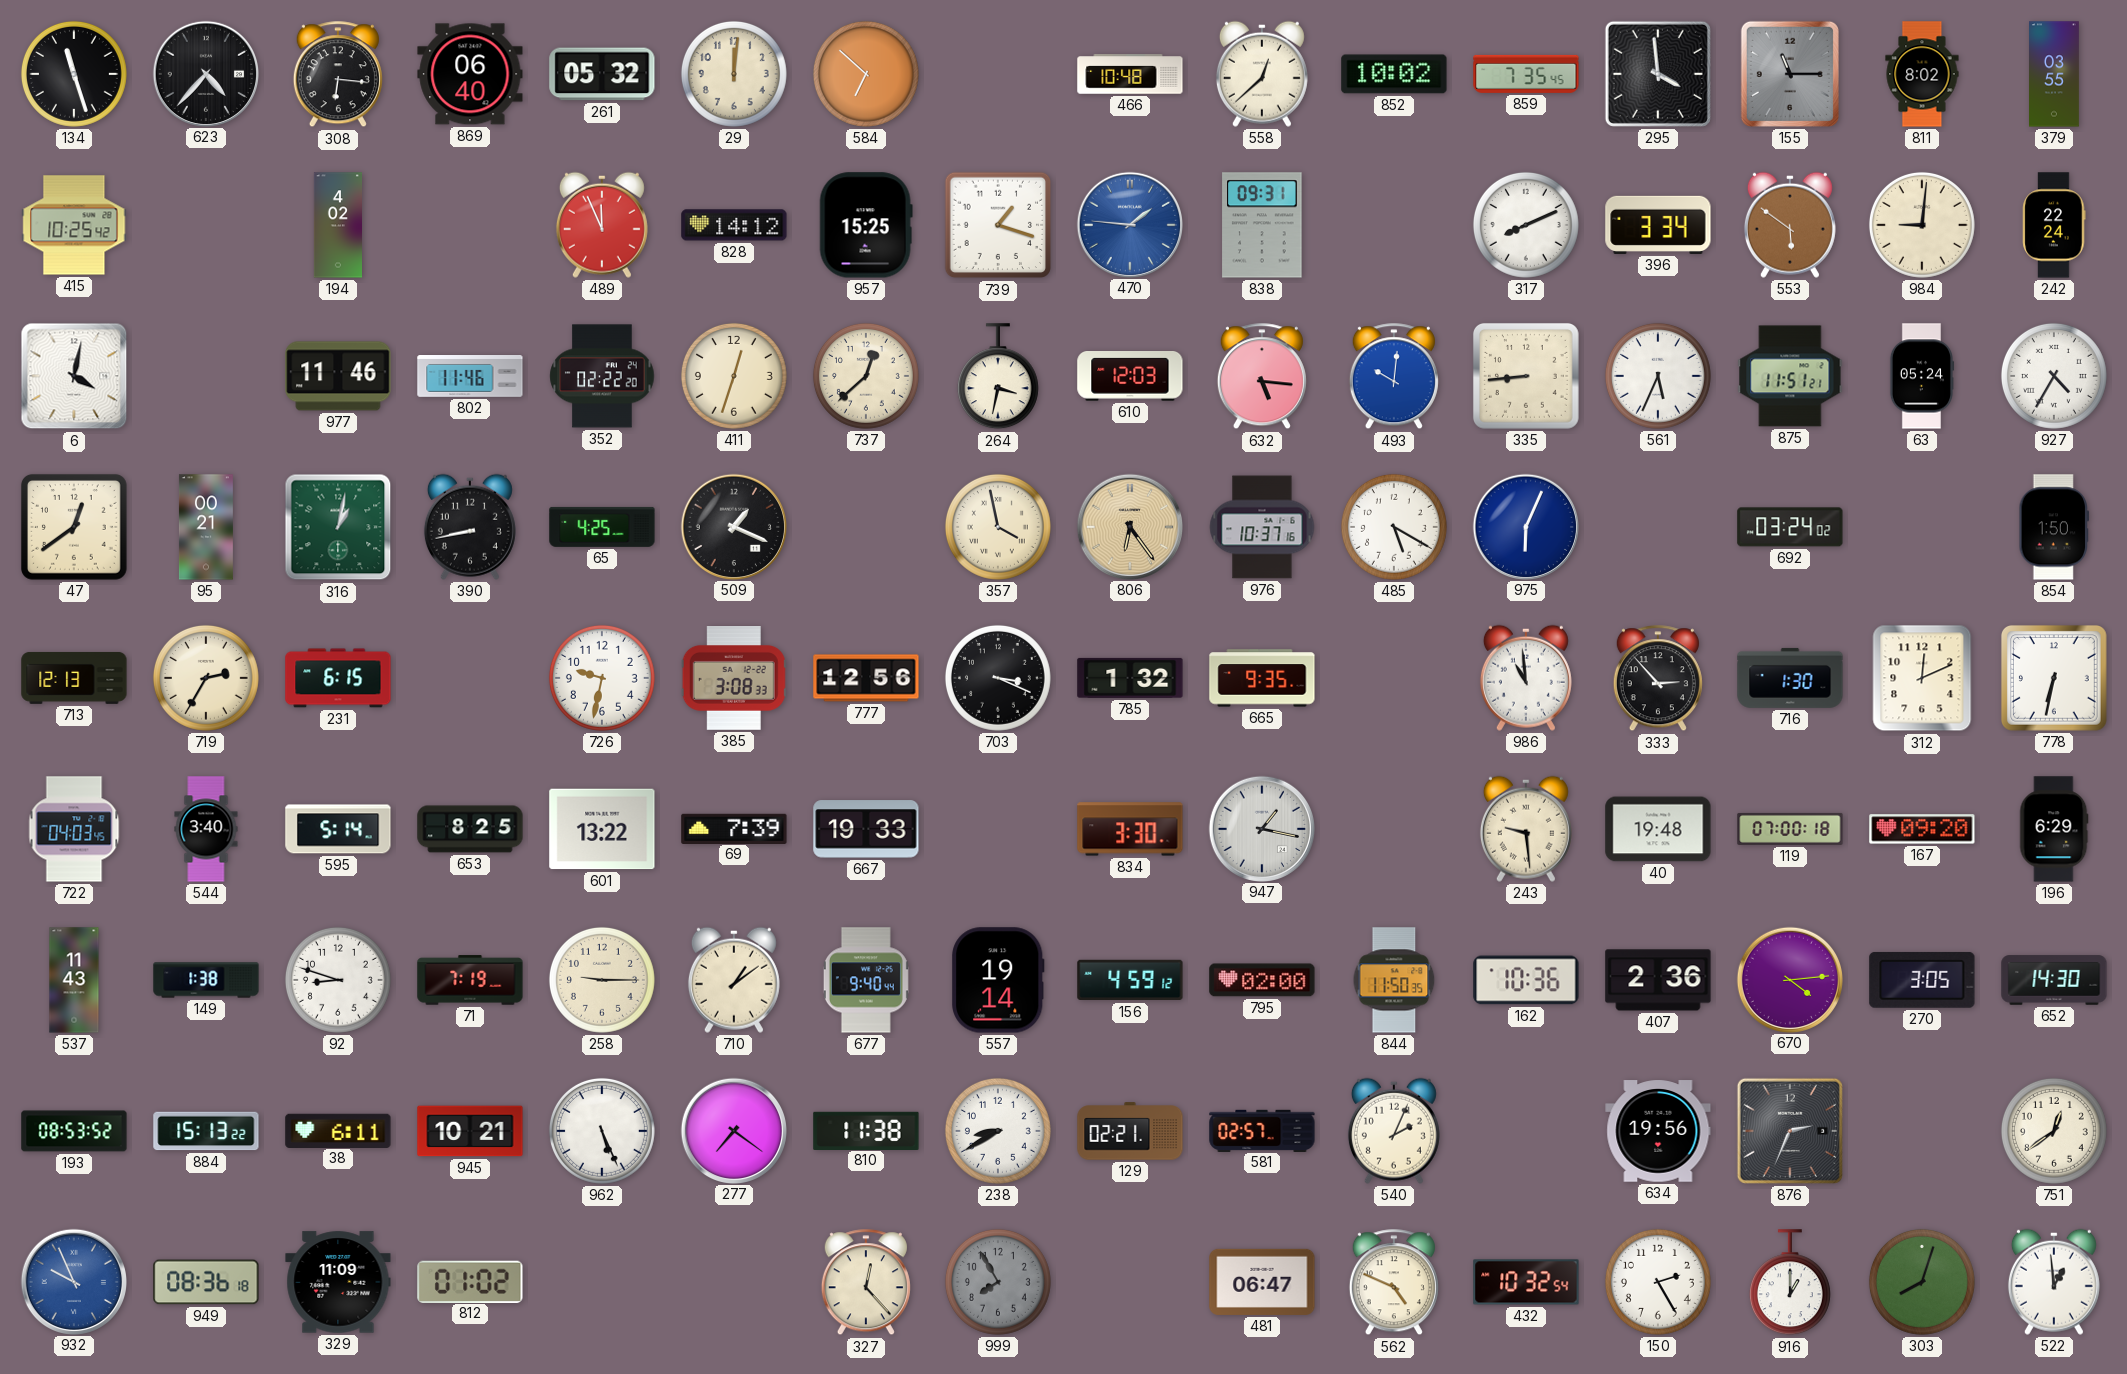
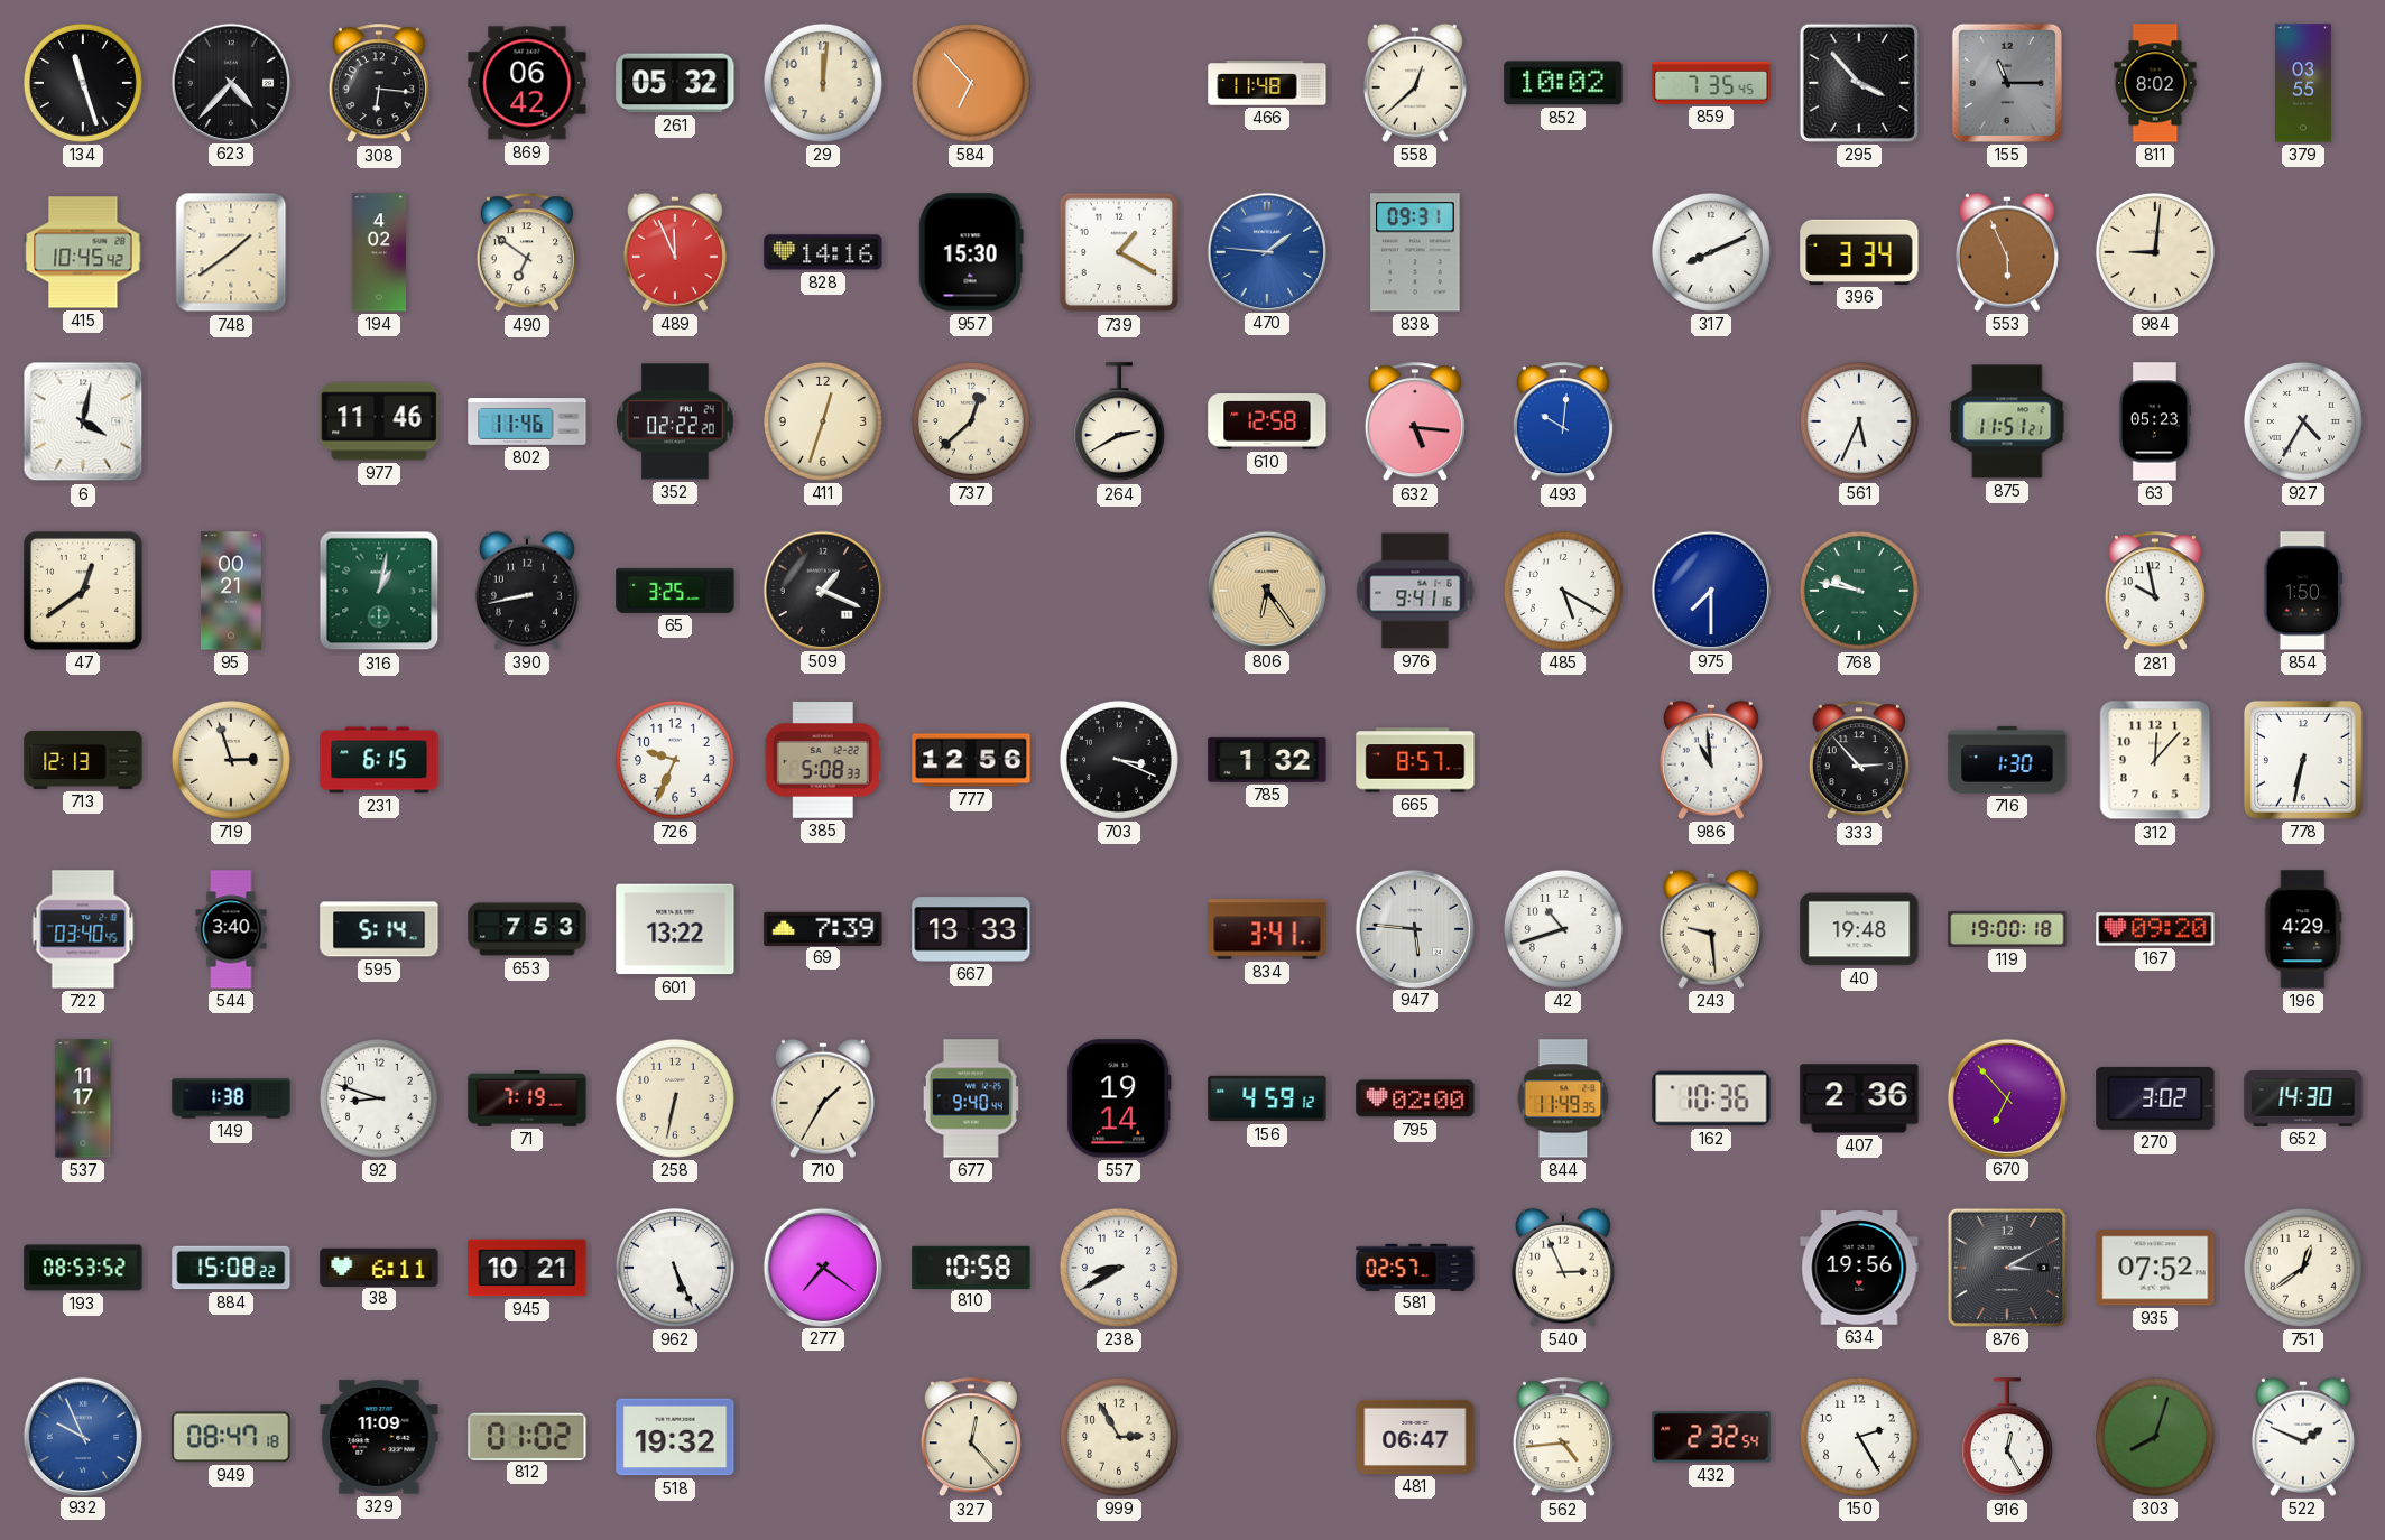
869: 06:40 -> 06:42
584: 6:52 -> 6:53
466: 10:48 -> 11:48
295: 3:59 -> 3:53
415: 10:25 -> 10:45
748: none -> 1:39
490: none -> 6:51
828: 14:12 -> 14:16
957: 15:25 -> 15:30
739: 1:18 -> 1:20
553: 5:51 -> 5:56
242: 22:24 -> none
264: 3:32 -> 2:40
610: 12:03 -> 12:58
335: 8:44 -> none
63: 05:24 -> 05:23
65: 4:25 -> 3:25
357: 3:58 -> none
976: 10:37 -> 9:41
975: 6:04 -> 7:30
768: none -> 9:47
692: 03:24 -> none
281: none -> 9:58
719: 2:35 -> 2:57
726: 9:32 -> 9:34
385: 3:08 -> 5:08
665: 9:35 -> 8:57
312: 12:11 -> 12:07
722: 04:03 -> 03:40
653: 8:25 -> 7:53
667: 19:33 -> 13:33
834: 3:30 -> 3:41
947: 1:17 -> 5:46
42: none -> 10:42
119: 07:00 -> 19:00
196: 6:29 -> 4:29
537: 11:43 -> 11:17
258: 9:15 -> 6:32
710: 1:09 -> 1:35
844: 11:50 -> 11:49
670: 4:14 -> 6:53
270: 3:05 -> 3:02
884: 15:13 -> 15:08
810: 11:38 -> 10:58
129: 02:21 -> none
540: 2:04 -> 2:56
876: 2:34 -> 3:10
935: none -> 07:52
949: 08:36 -> 08:47
518: none -> 19:32
999: 7:55 -> 2:55
999 dial: grey -> cream
562: 4:49 -> 4:44
432: 10:32 -> 2:32
916: 1:00 -> 12:25
522: 12:59 -> 1:49
